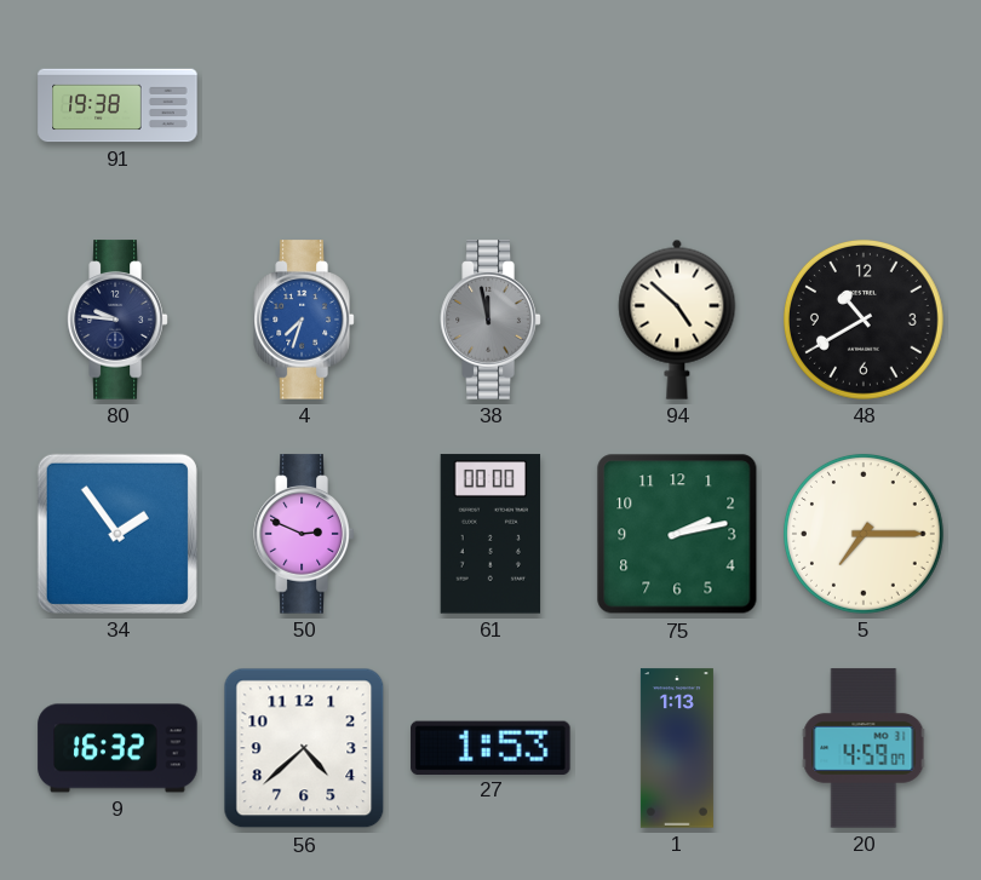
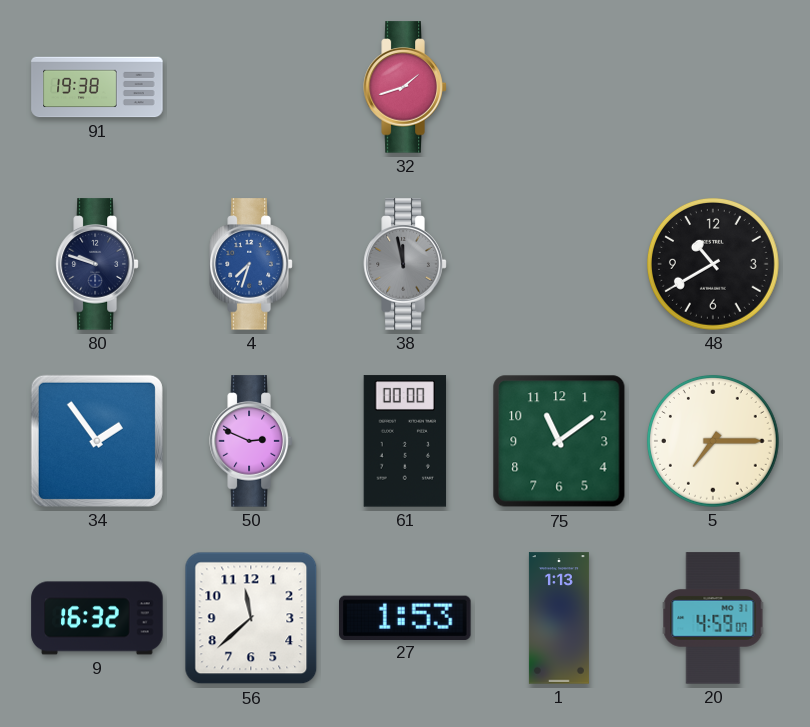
32: none -> 1:42
80: 9:46 -> 9:48
94: 4:52 -> none
75: 2:13 -> 11:09
56: 4:38 -> 11:38
